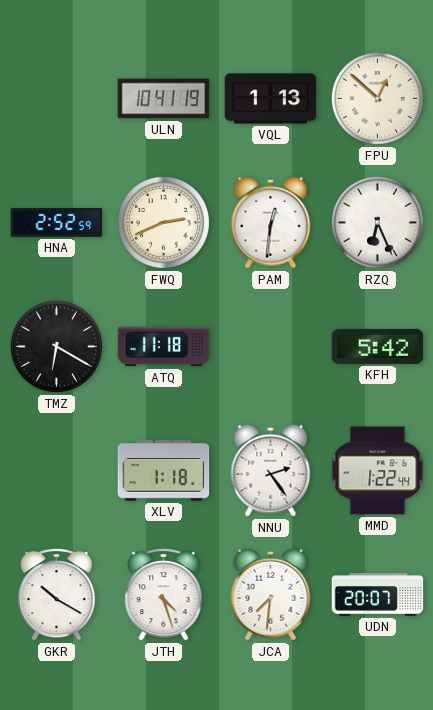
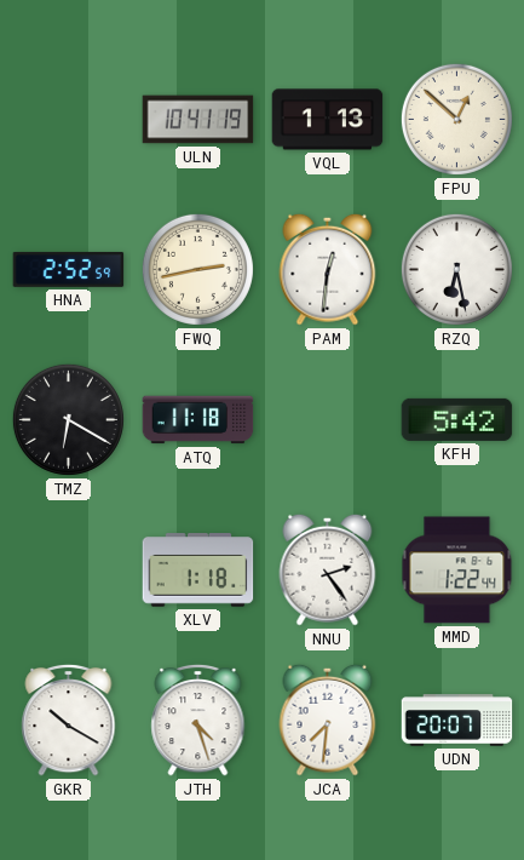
FWQ: 2:41 -> 2:43
RZQ: 6:26 -> 6:28
